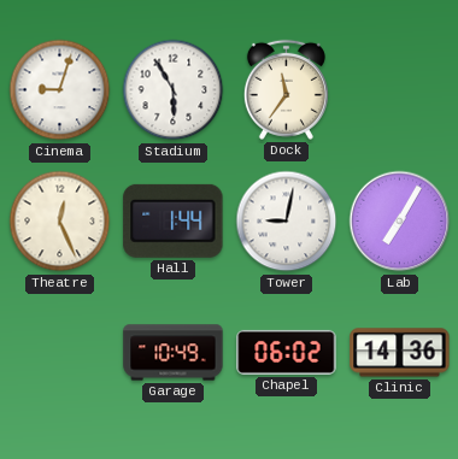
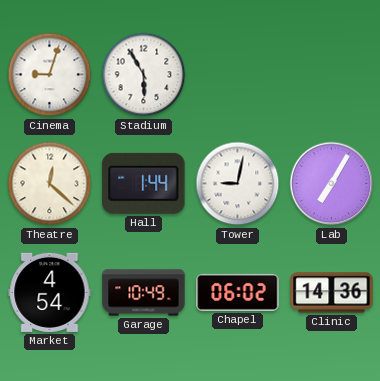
Dock: 11:36 -> none
Theatre: 12:26 -> 12:22
Market: none -> 4:54
